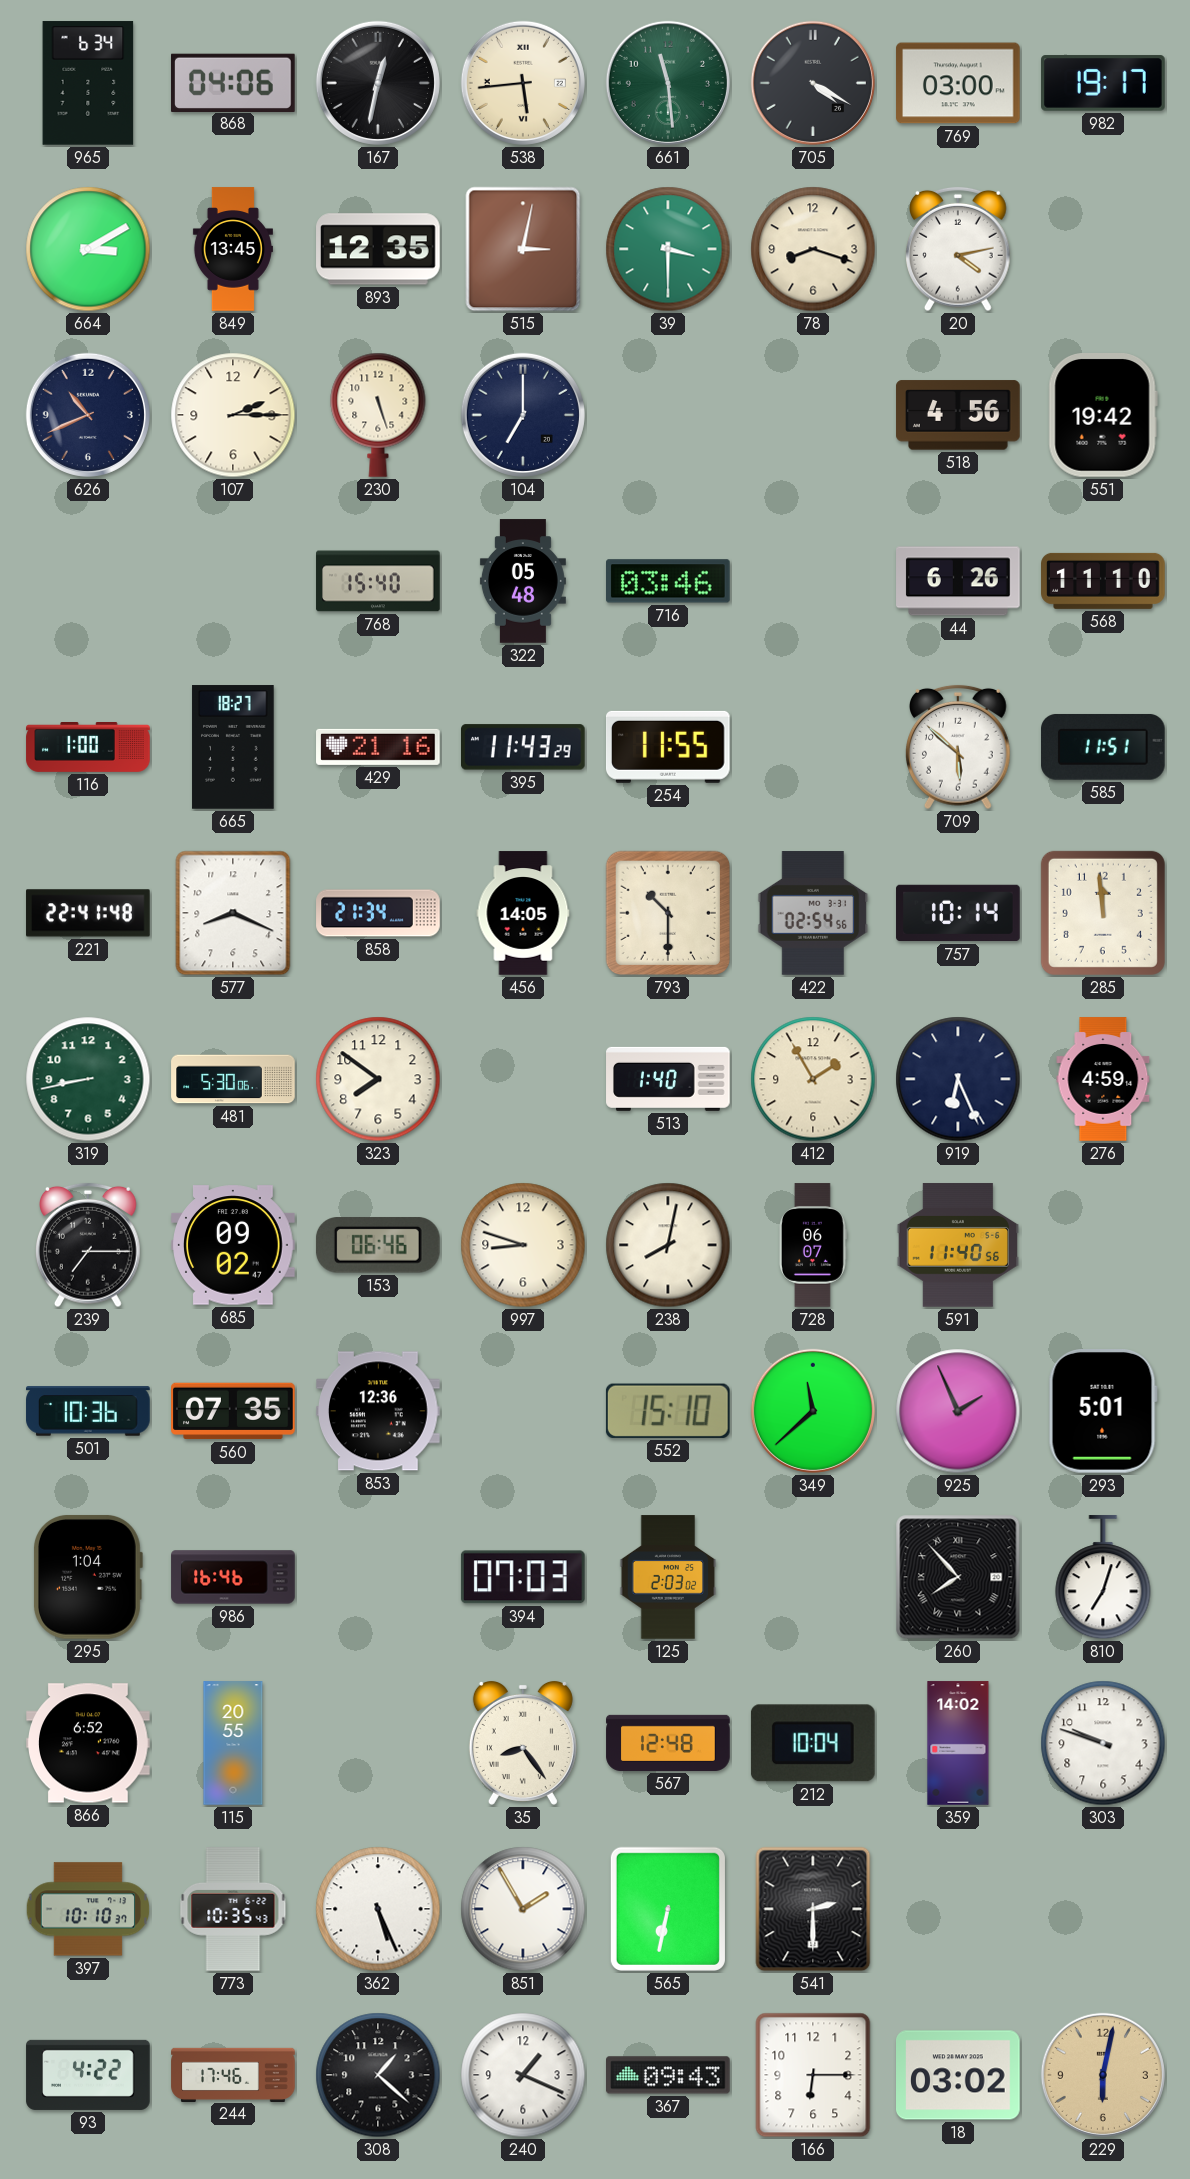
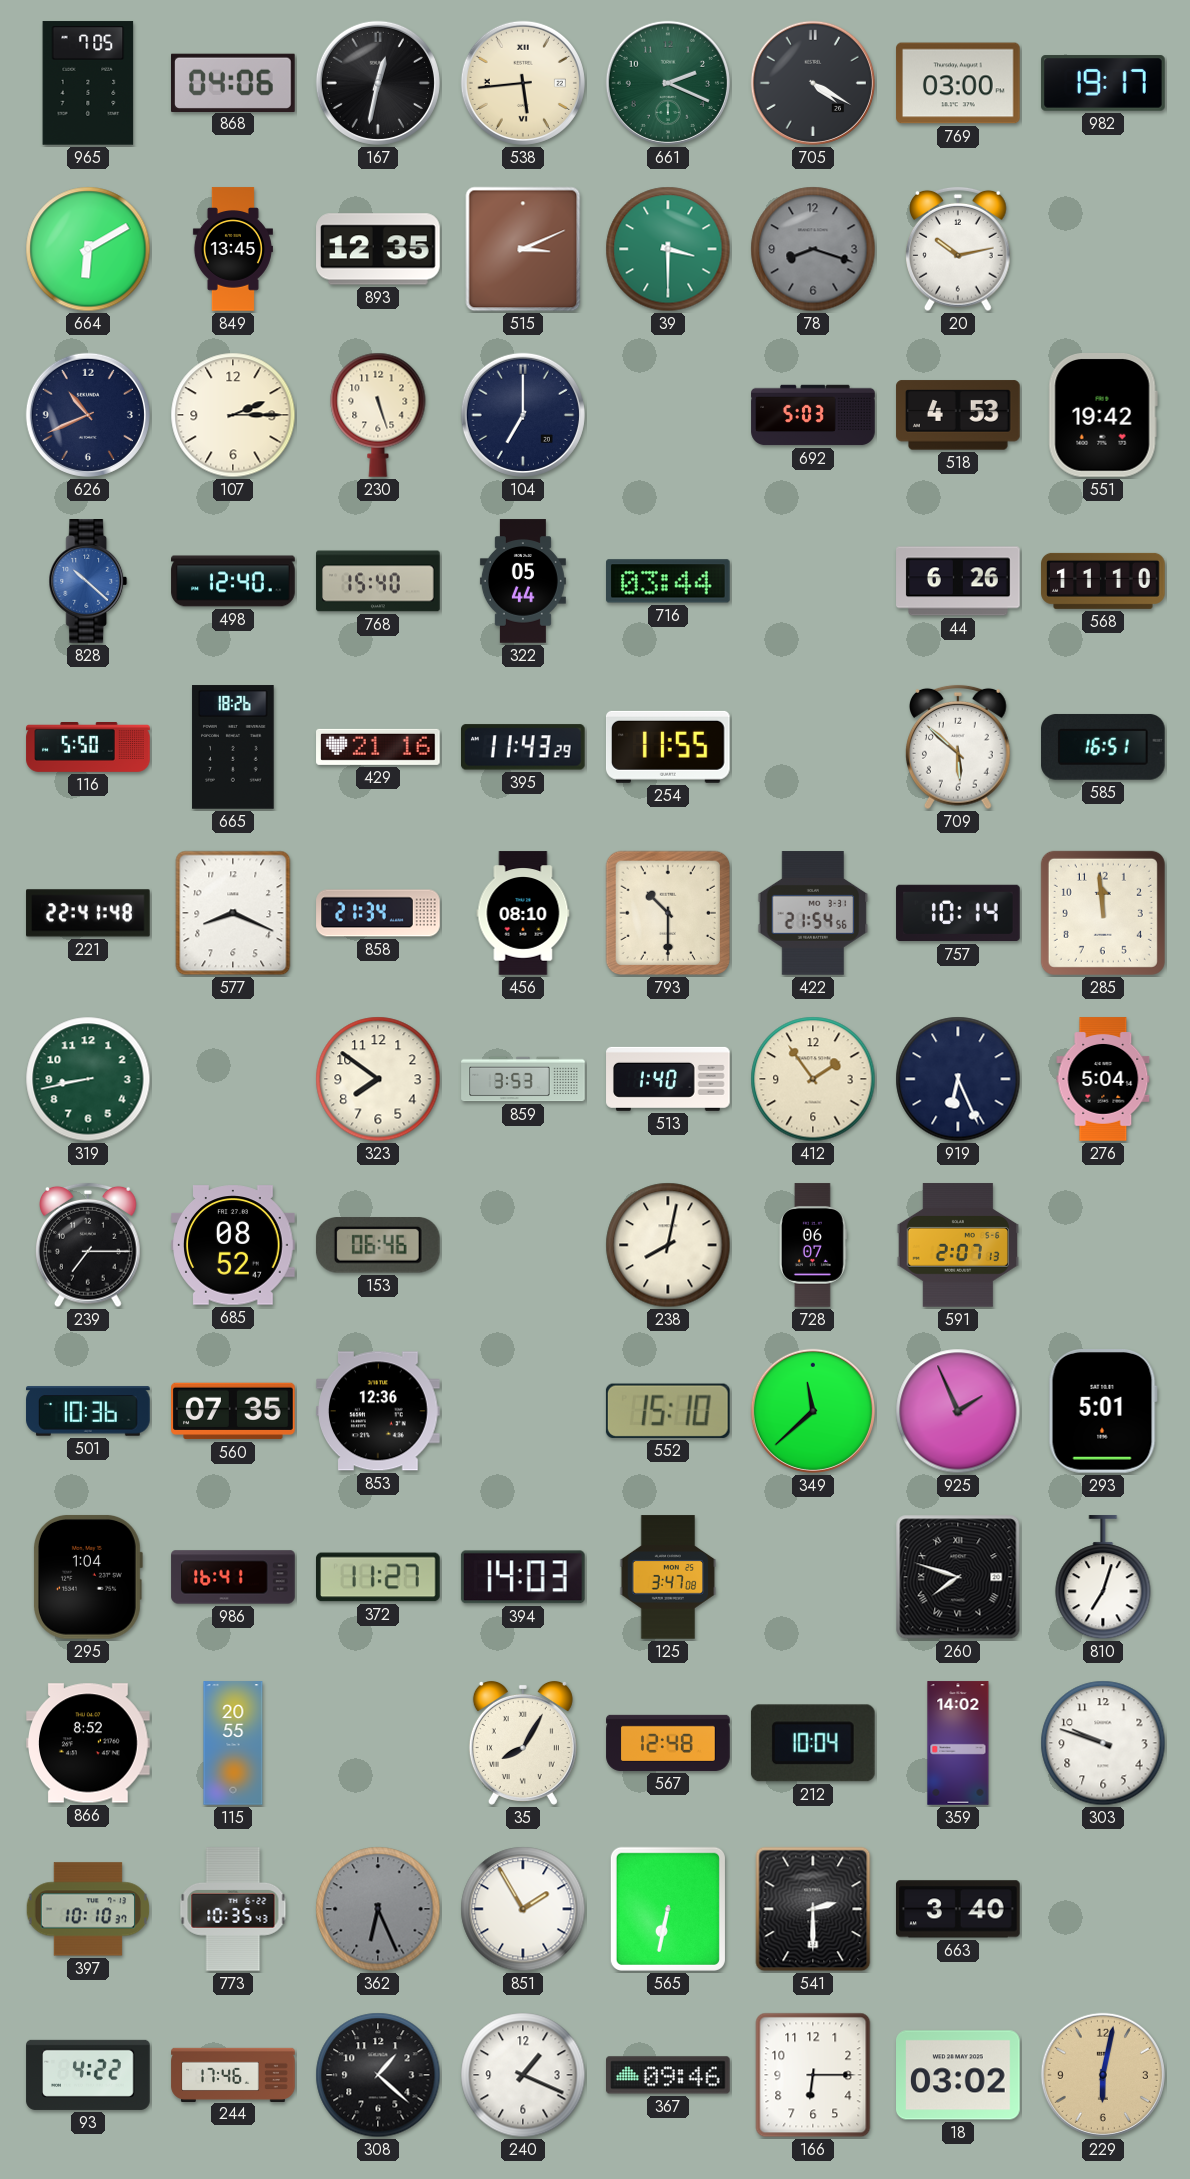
965: 6:34 -> 7:05
661: 11:29 -> 2:19
664: 3:10 -> 6:10
515: 3:02 -> 3:11
78 dial: cream -> grey
20: 4:13 -> 10:13
692: none -> 5:03
518: 4:56 -> 4:53
828: none -> 10:22
498: none -> 12:40
322: 05:48 -> 05:44
716: 03:46 -> 03:44
116: 1:00 -> 5:50
665: 18:27 -> 18:26
585: 11:51 -> 16:51
456: 14:05 -> 08:10
422: 02:54 -> 21:54
481: 5:30 -> none
859: none -> 3:53
412: 1:55 -> 1:54
276: 4:59 -> 5:04
685: 09:02 -> 08:52
997: 8:48 -> none
591: 11:40 -> 2:07
986: 16:46 -> 16:41
372: none -> 11:27
394: 07:03 -> 14:03
125: 2:03 -> 3:47
260: 7:53 -> 7:48
866: 6:52 -> 8:52
35: 8:24 -> 8:05
362: 5:26 -> 6:26
362 dial: white -> grey
663: none -> 3:40
367: 09:43 -> 09:46
